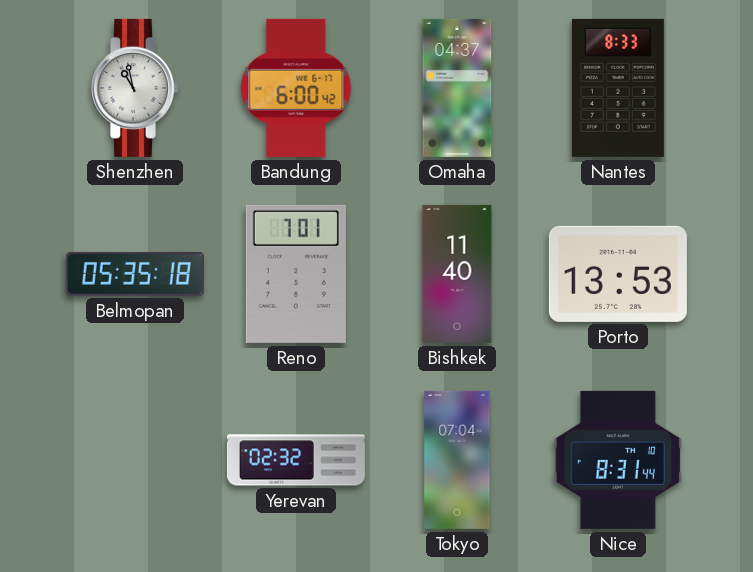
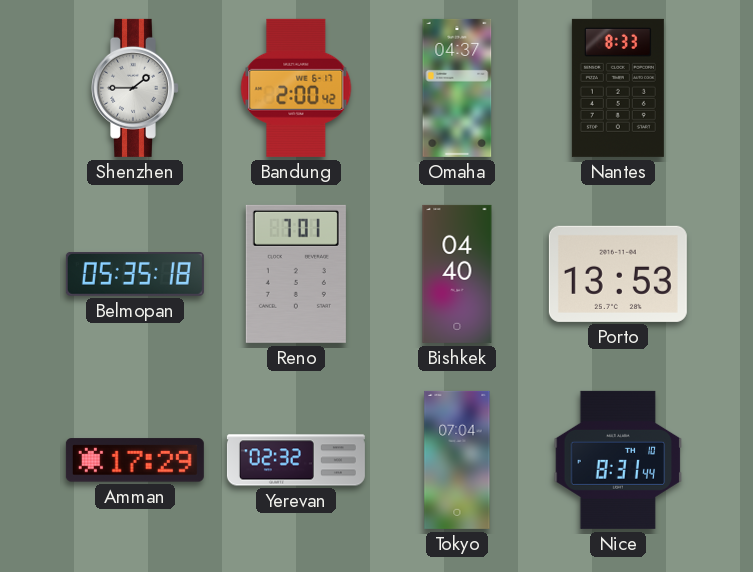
Shenzhen: 10:58 -> 1:45
Bandung: 6:00 -> 2:00
Bishkek: 11:40 -> 04:40
Amman: none -> 17:29
